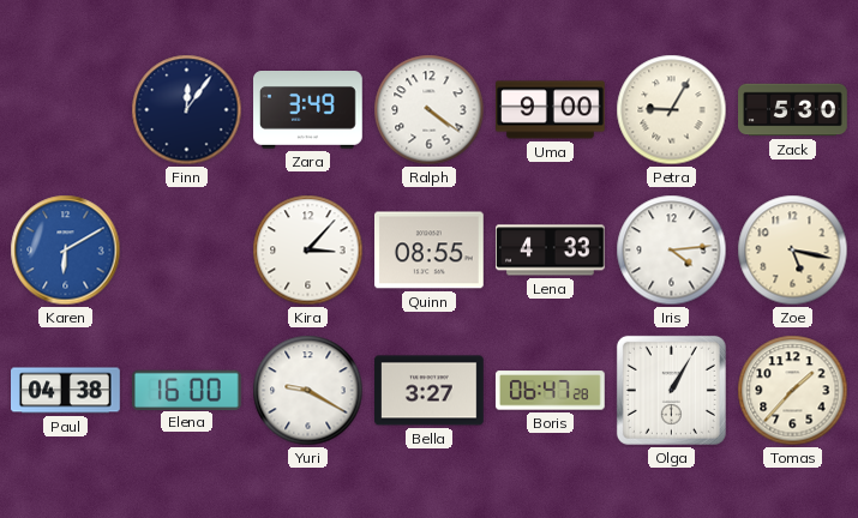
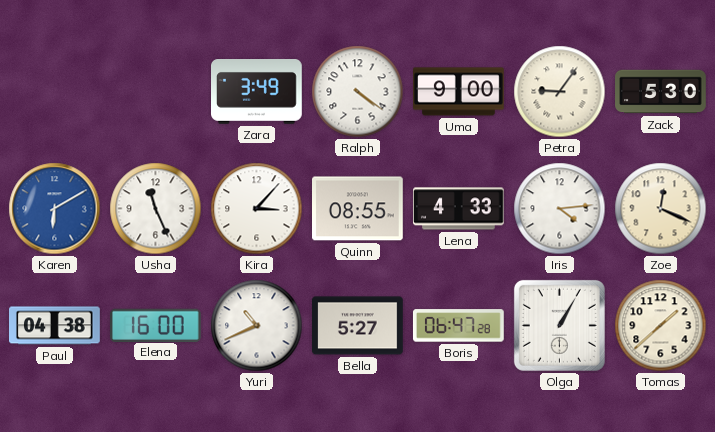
Finn: 12:06 -> none
Petra: 9:05 -> 9:06
Usha: none -> 11:26
Zoe: 5:17 -> 12:19
Yuri: 9:20 -> 10:41
Bella: 3:27 -> 5:27
Tomas: 1:37 -> 1:38
